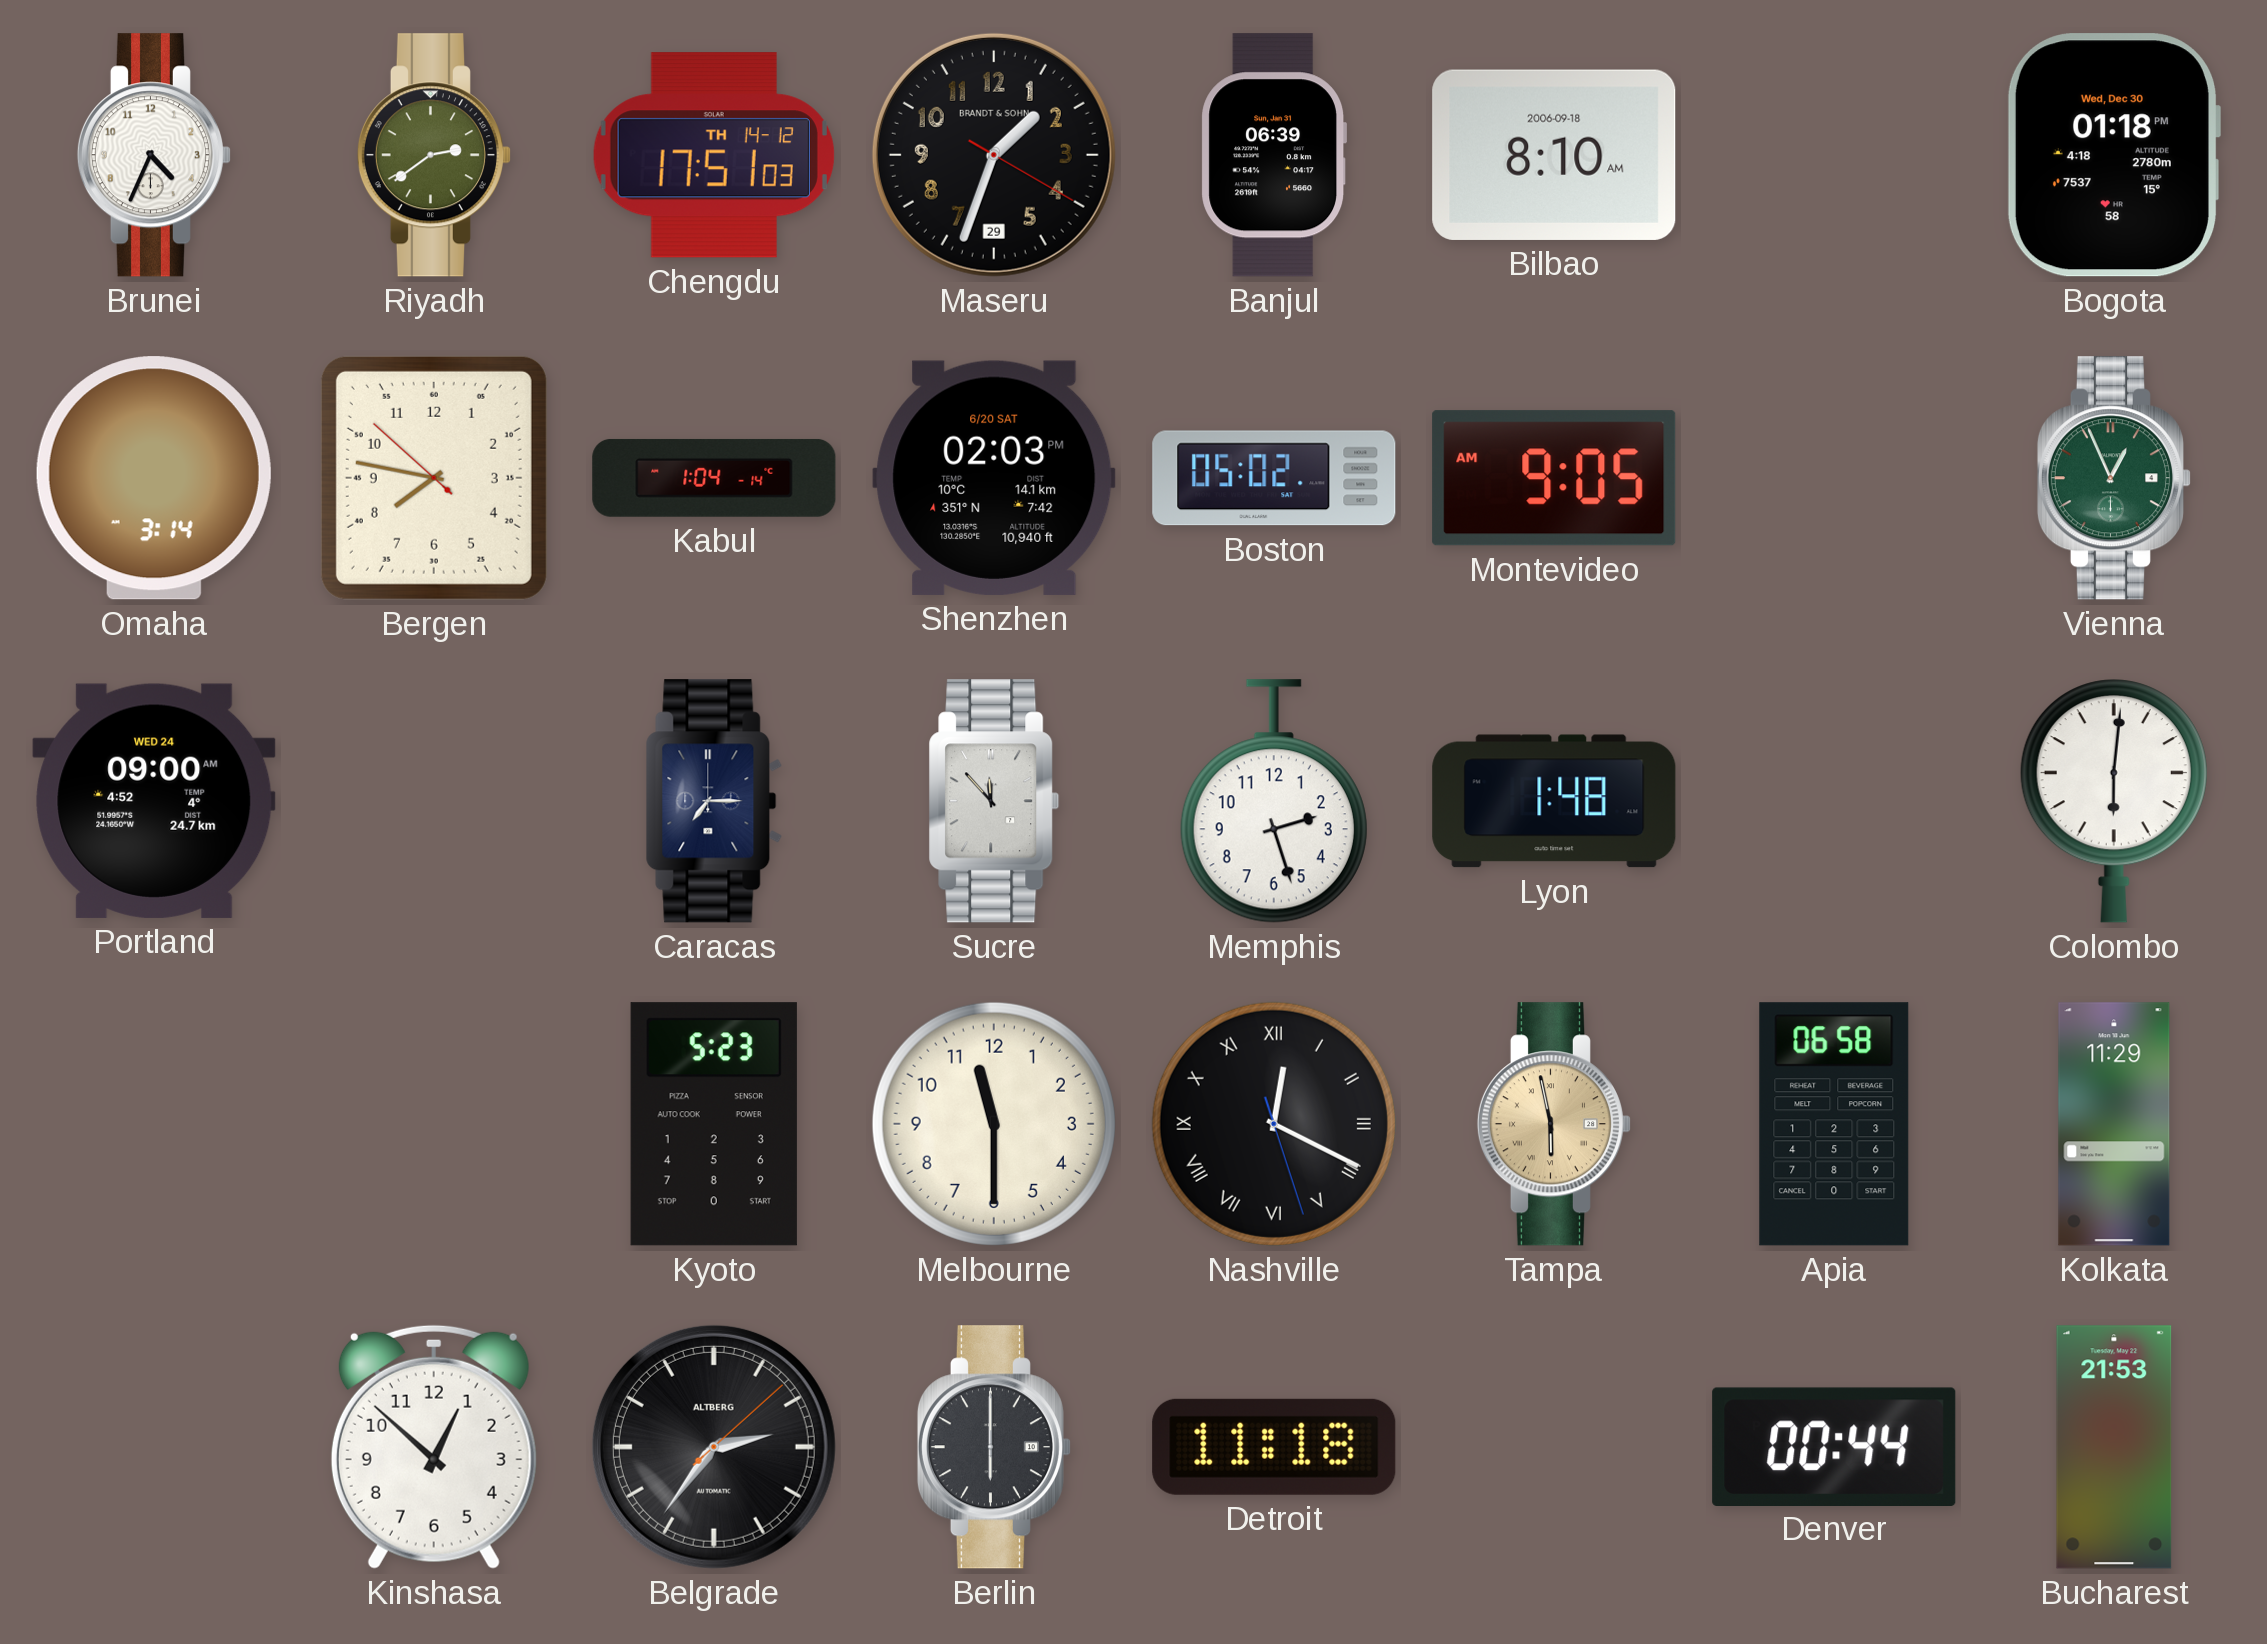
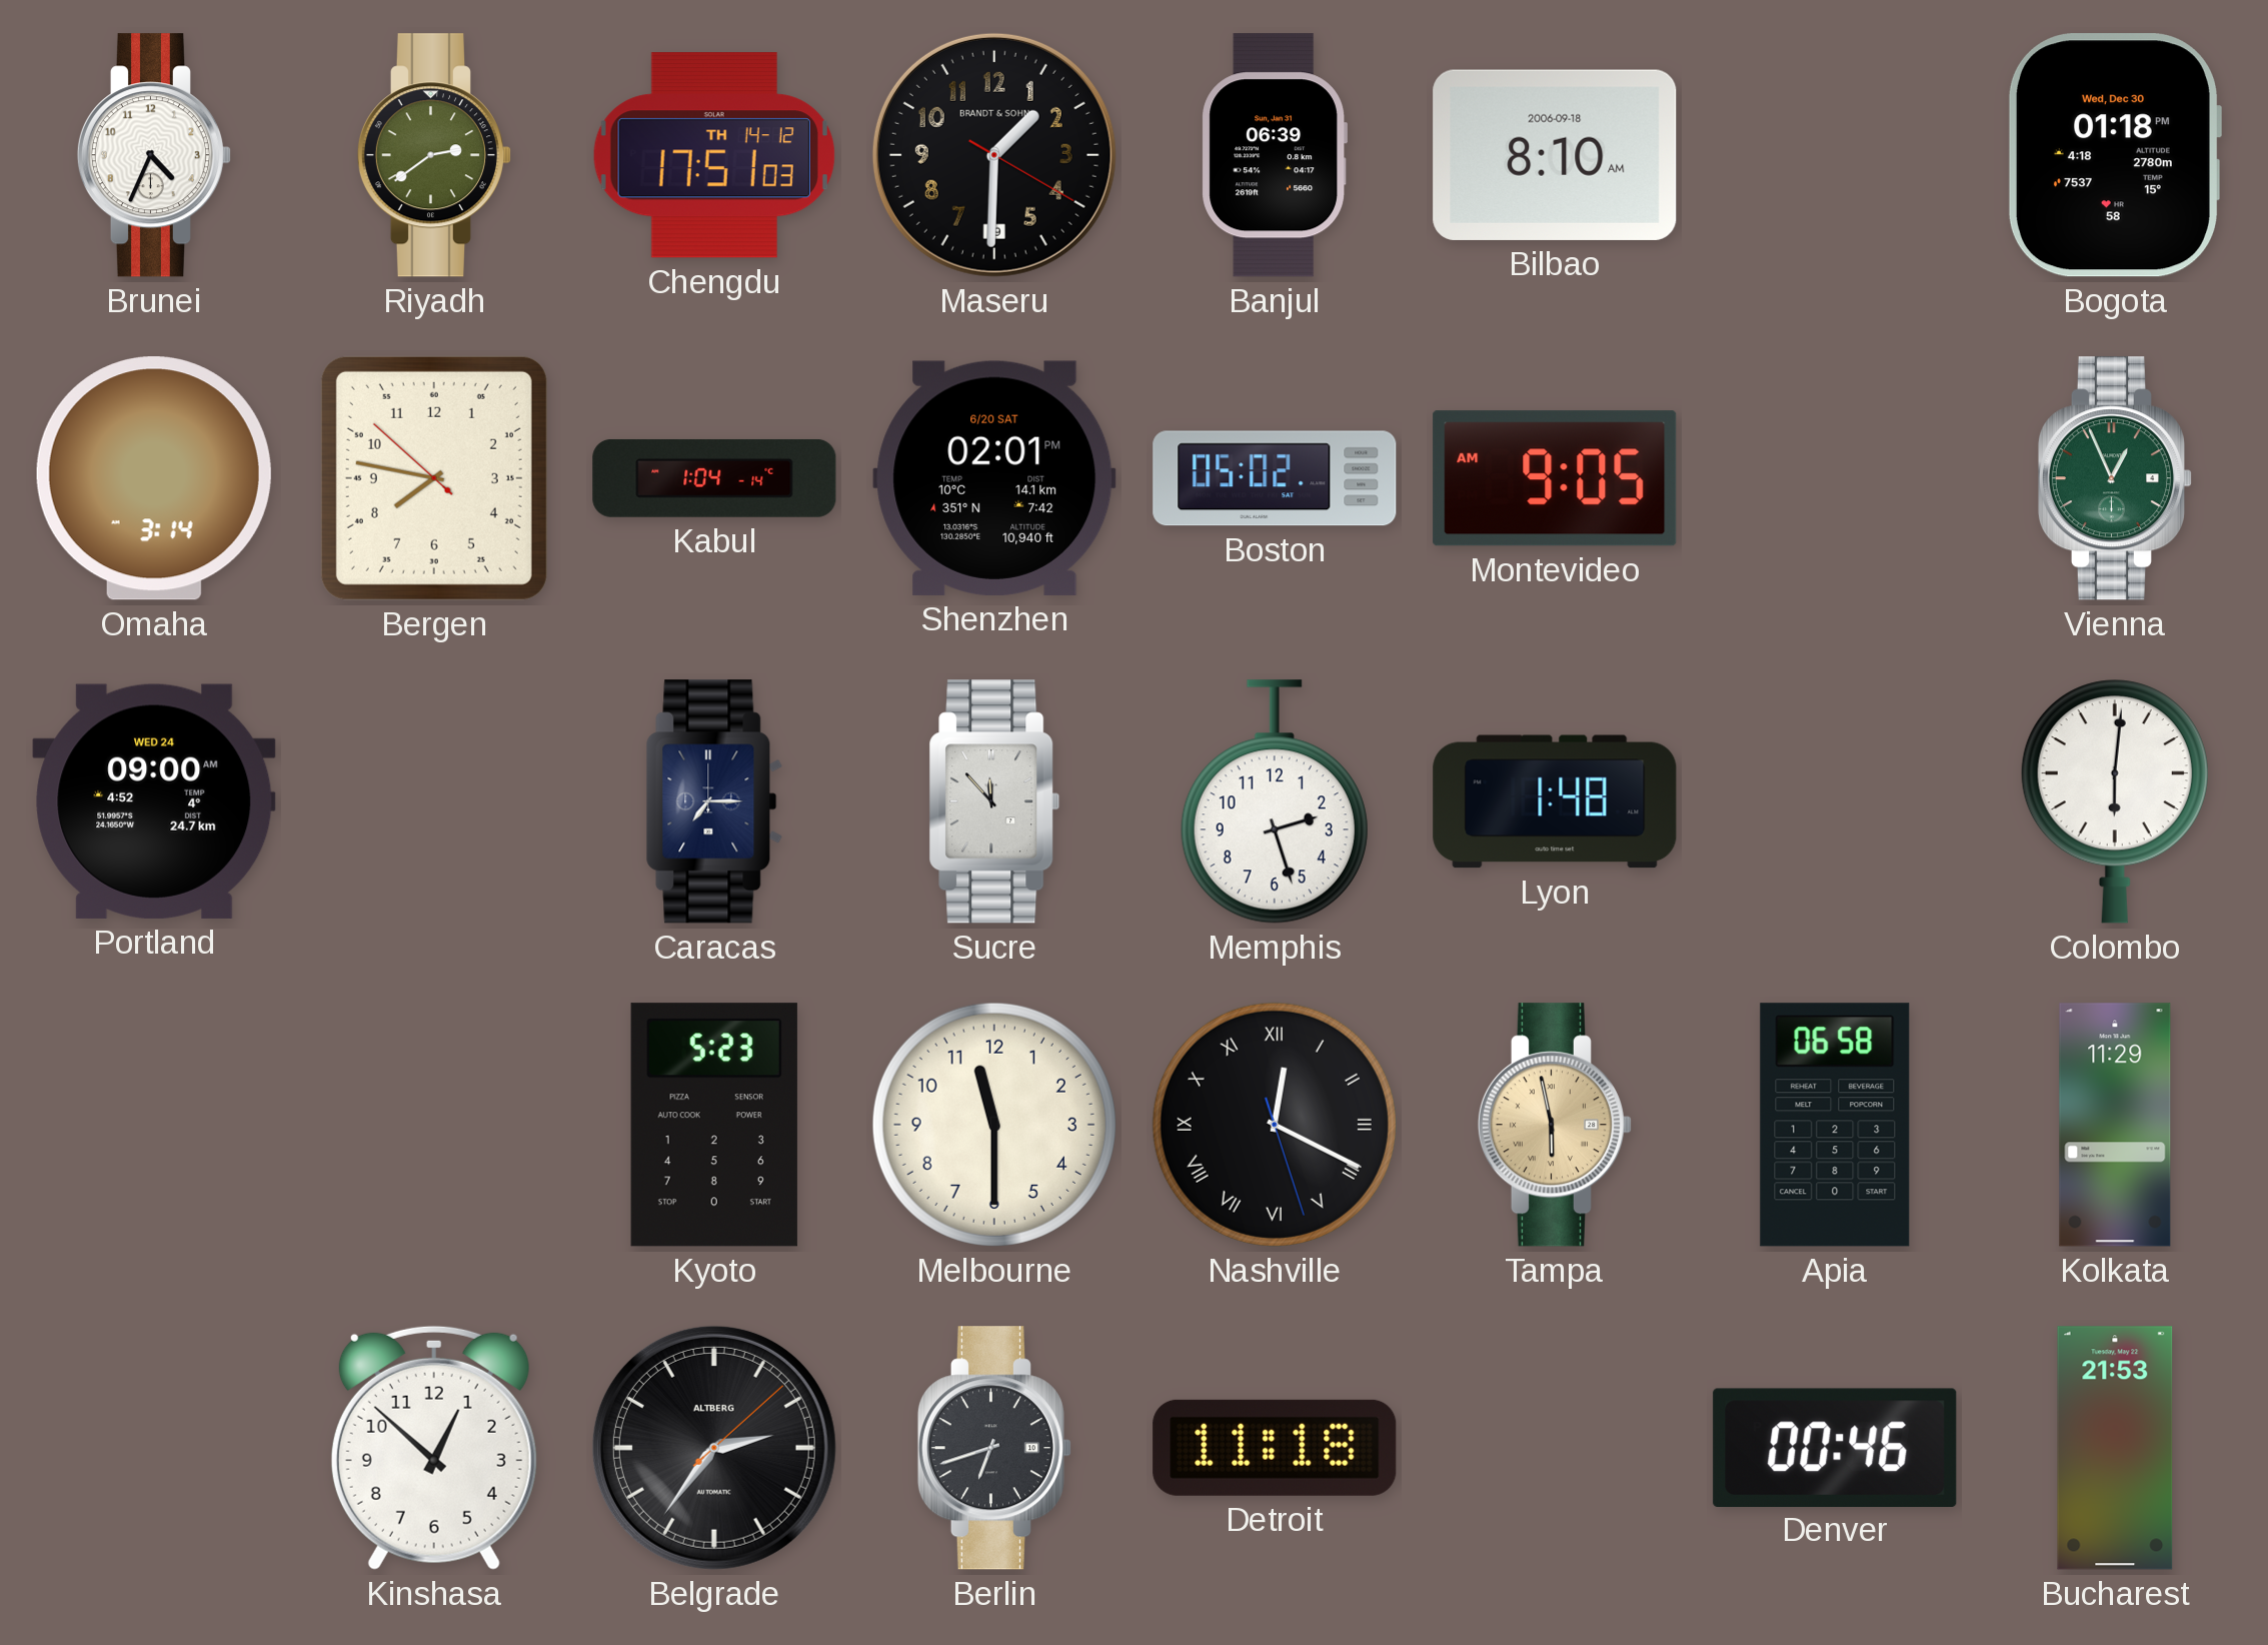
Maseru: 1:33 -> 1:30
Shenzhen: 02:03 -> 02:01
Berlin: 6:00 -> 6:42
Denver: 00:44 -> 00:46
